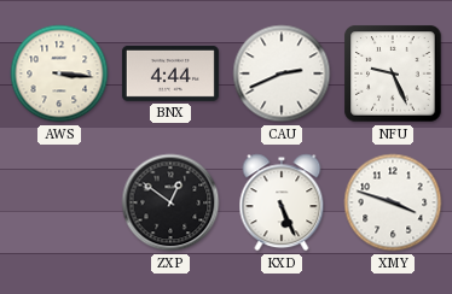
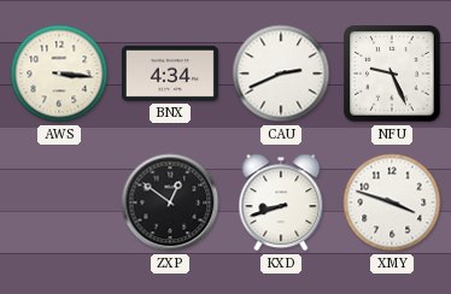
BNX: 4:44 -> 4:34
KXD: 5:26 -> 8:42
